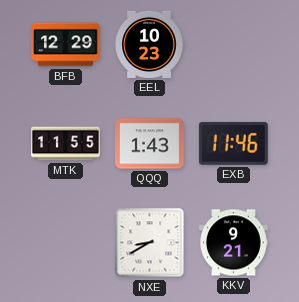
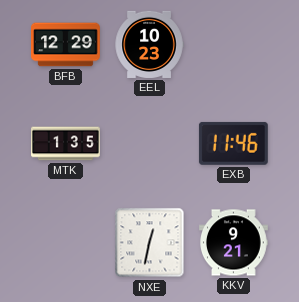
MTK: 11:55 -> 1:35
QQQ: 1:43 -> none
NXE: 8:40 -> 12:32
